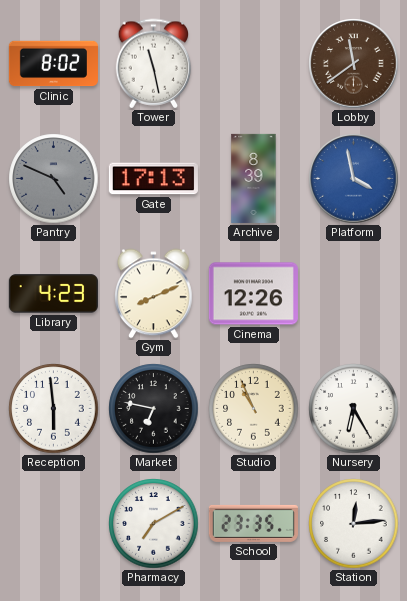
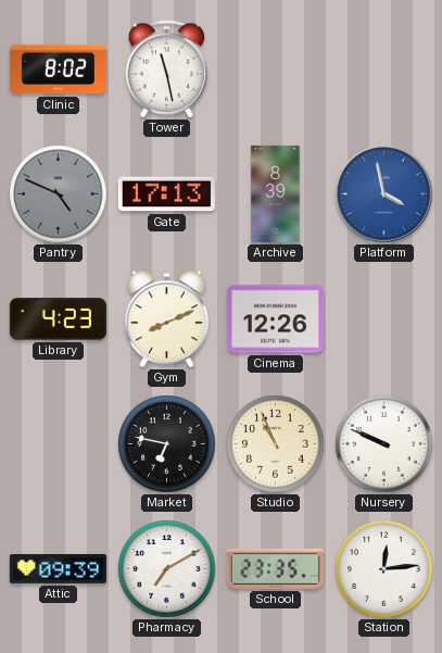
Lobby: 11:39 -> none
Reception: 5:59 -> none
Nursery: 6:25 -> 9:49
Attic: none -> 09:39
